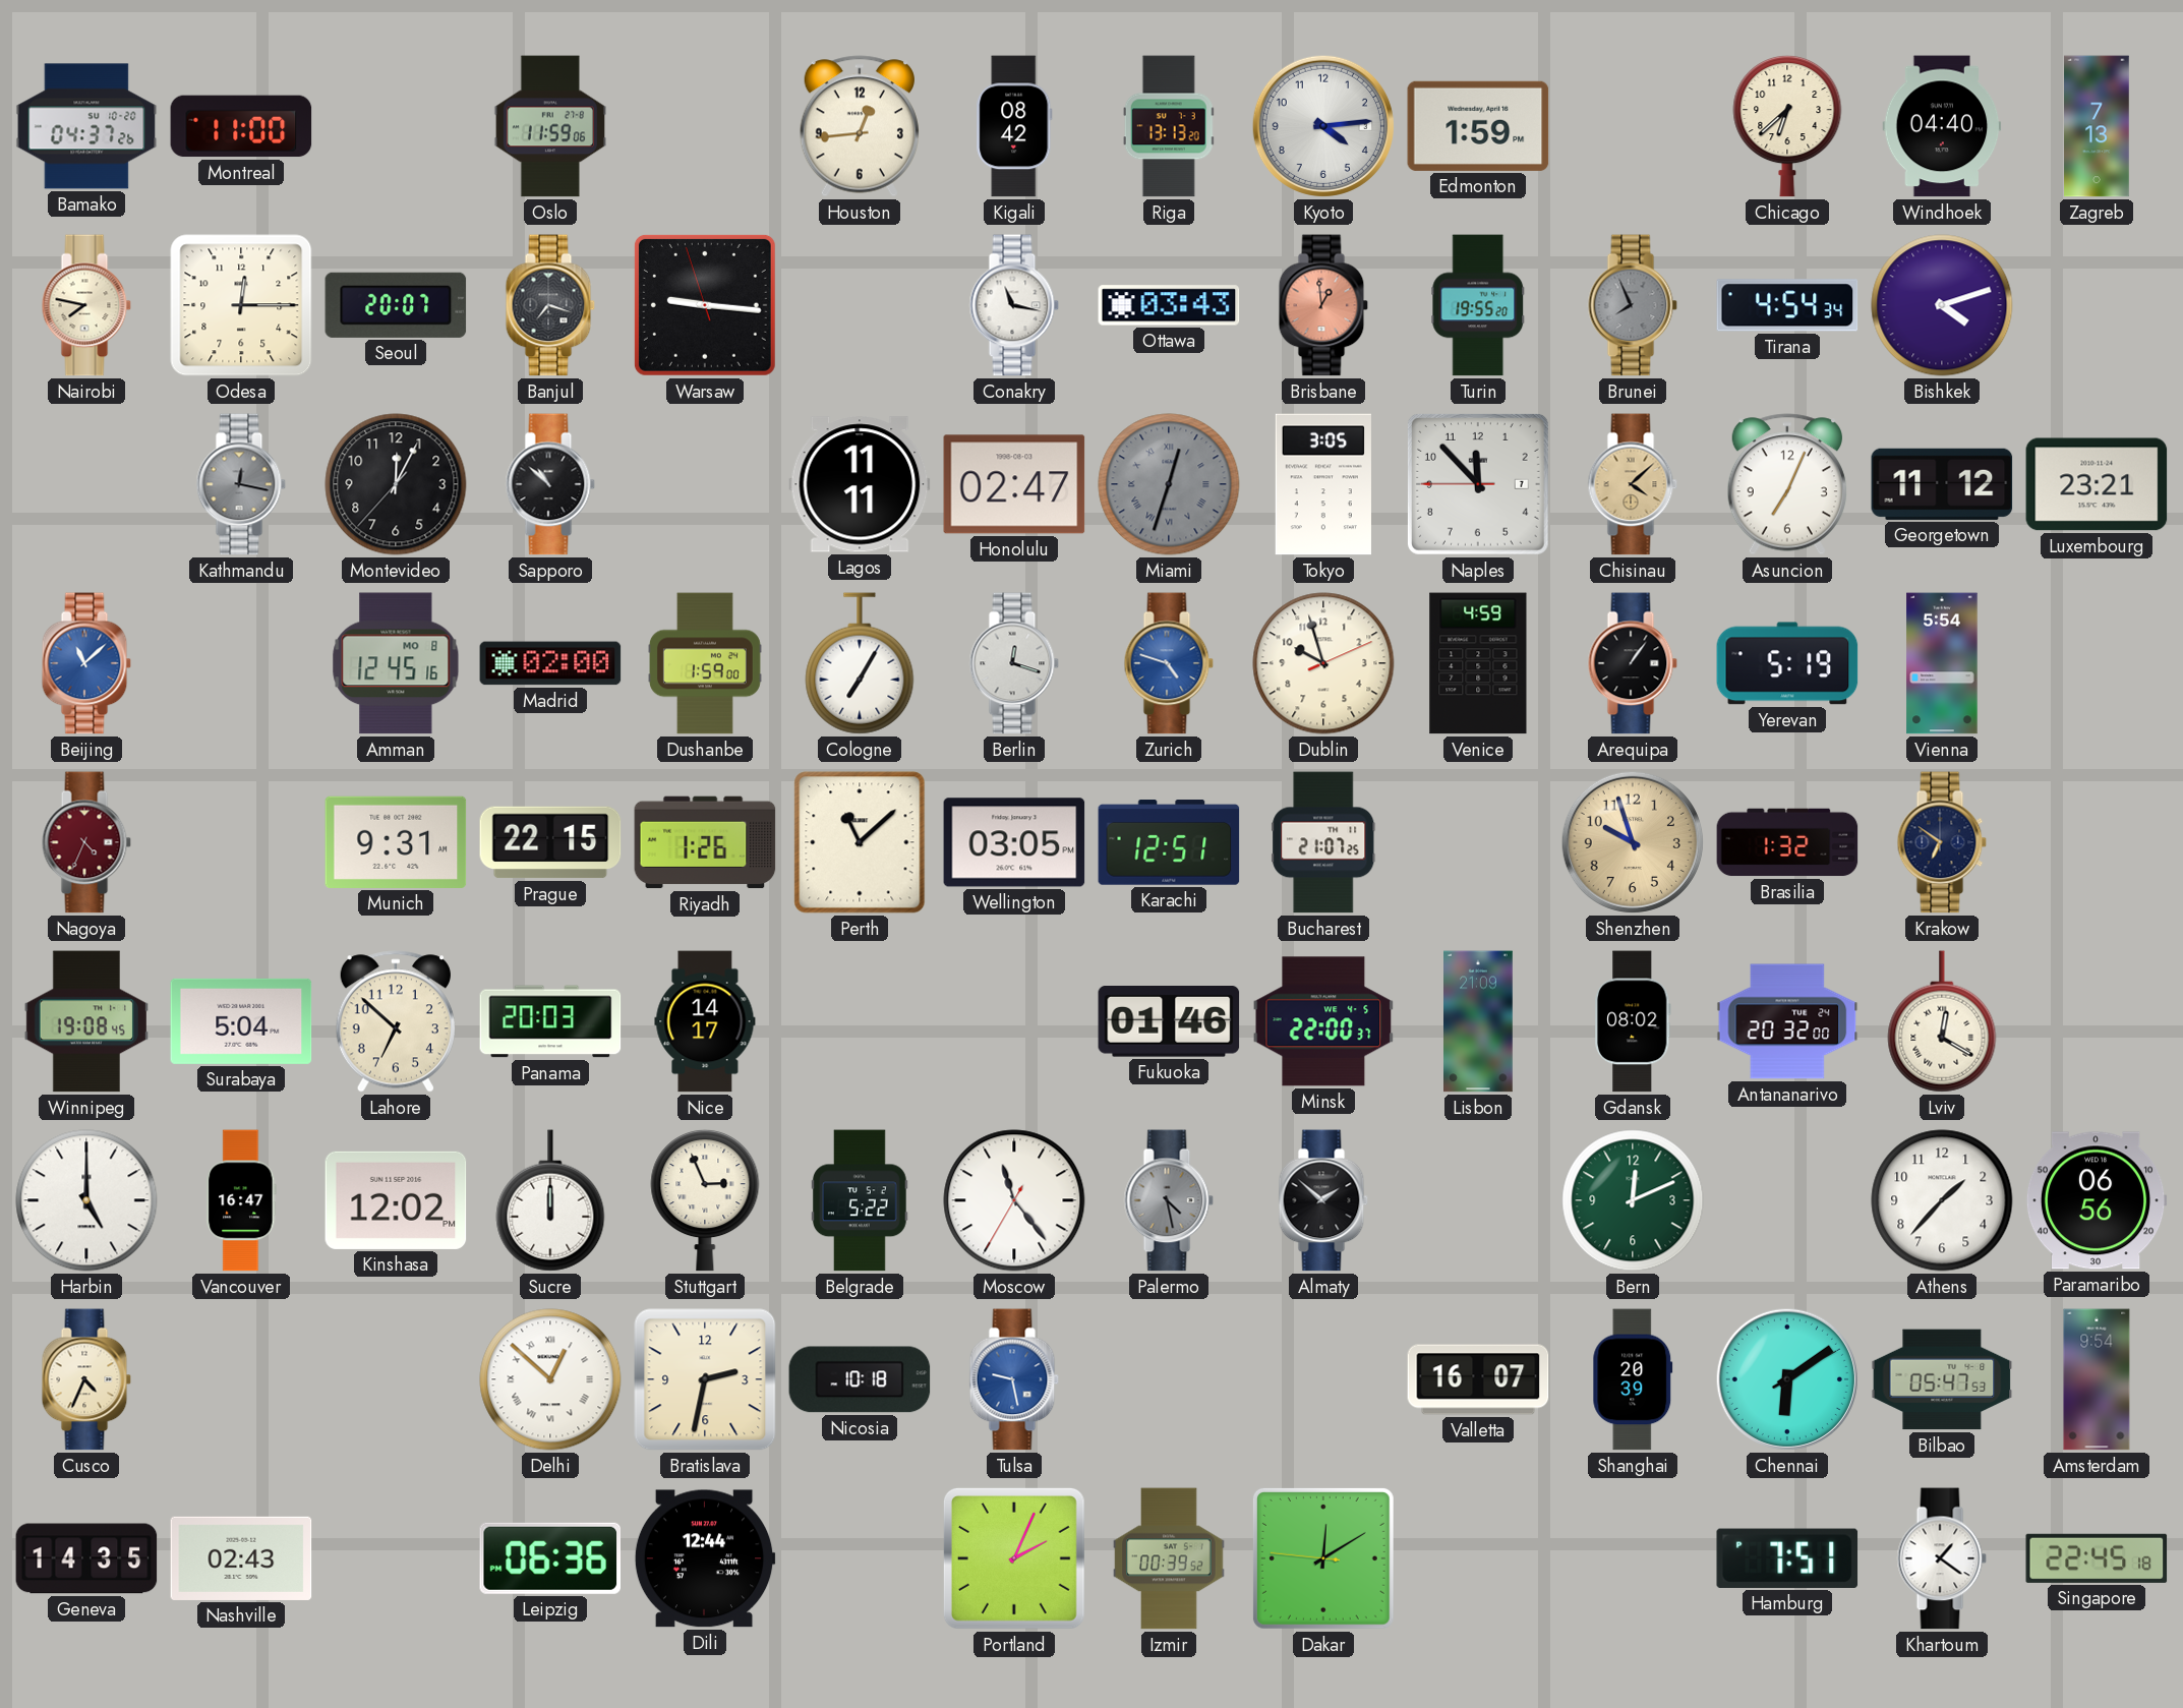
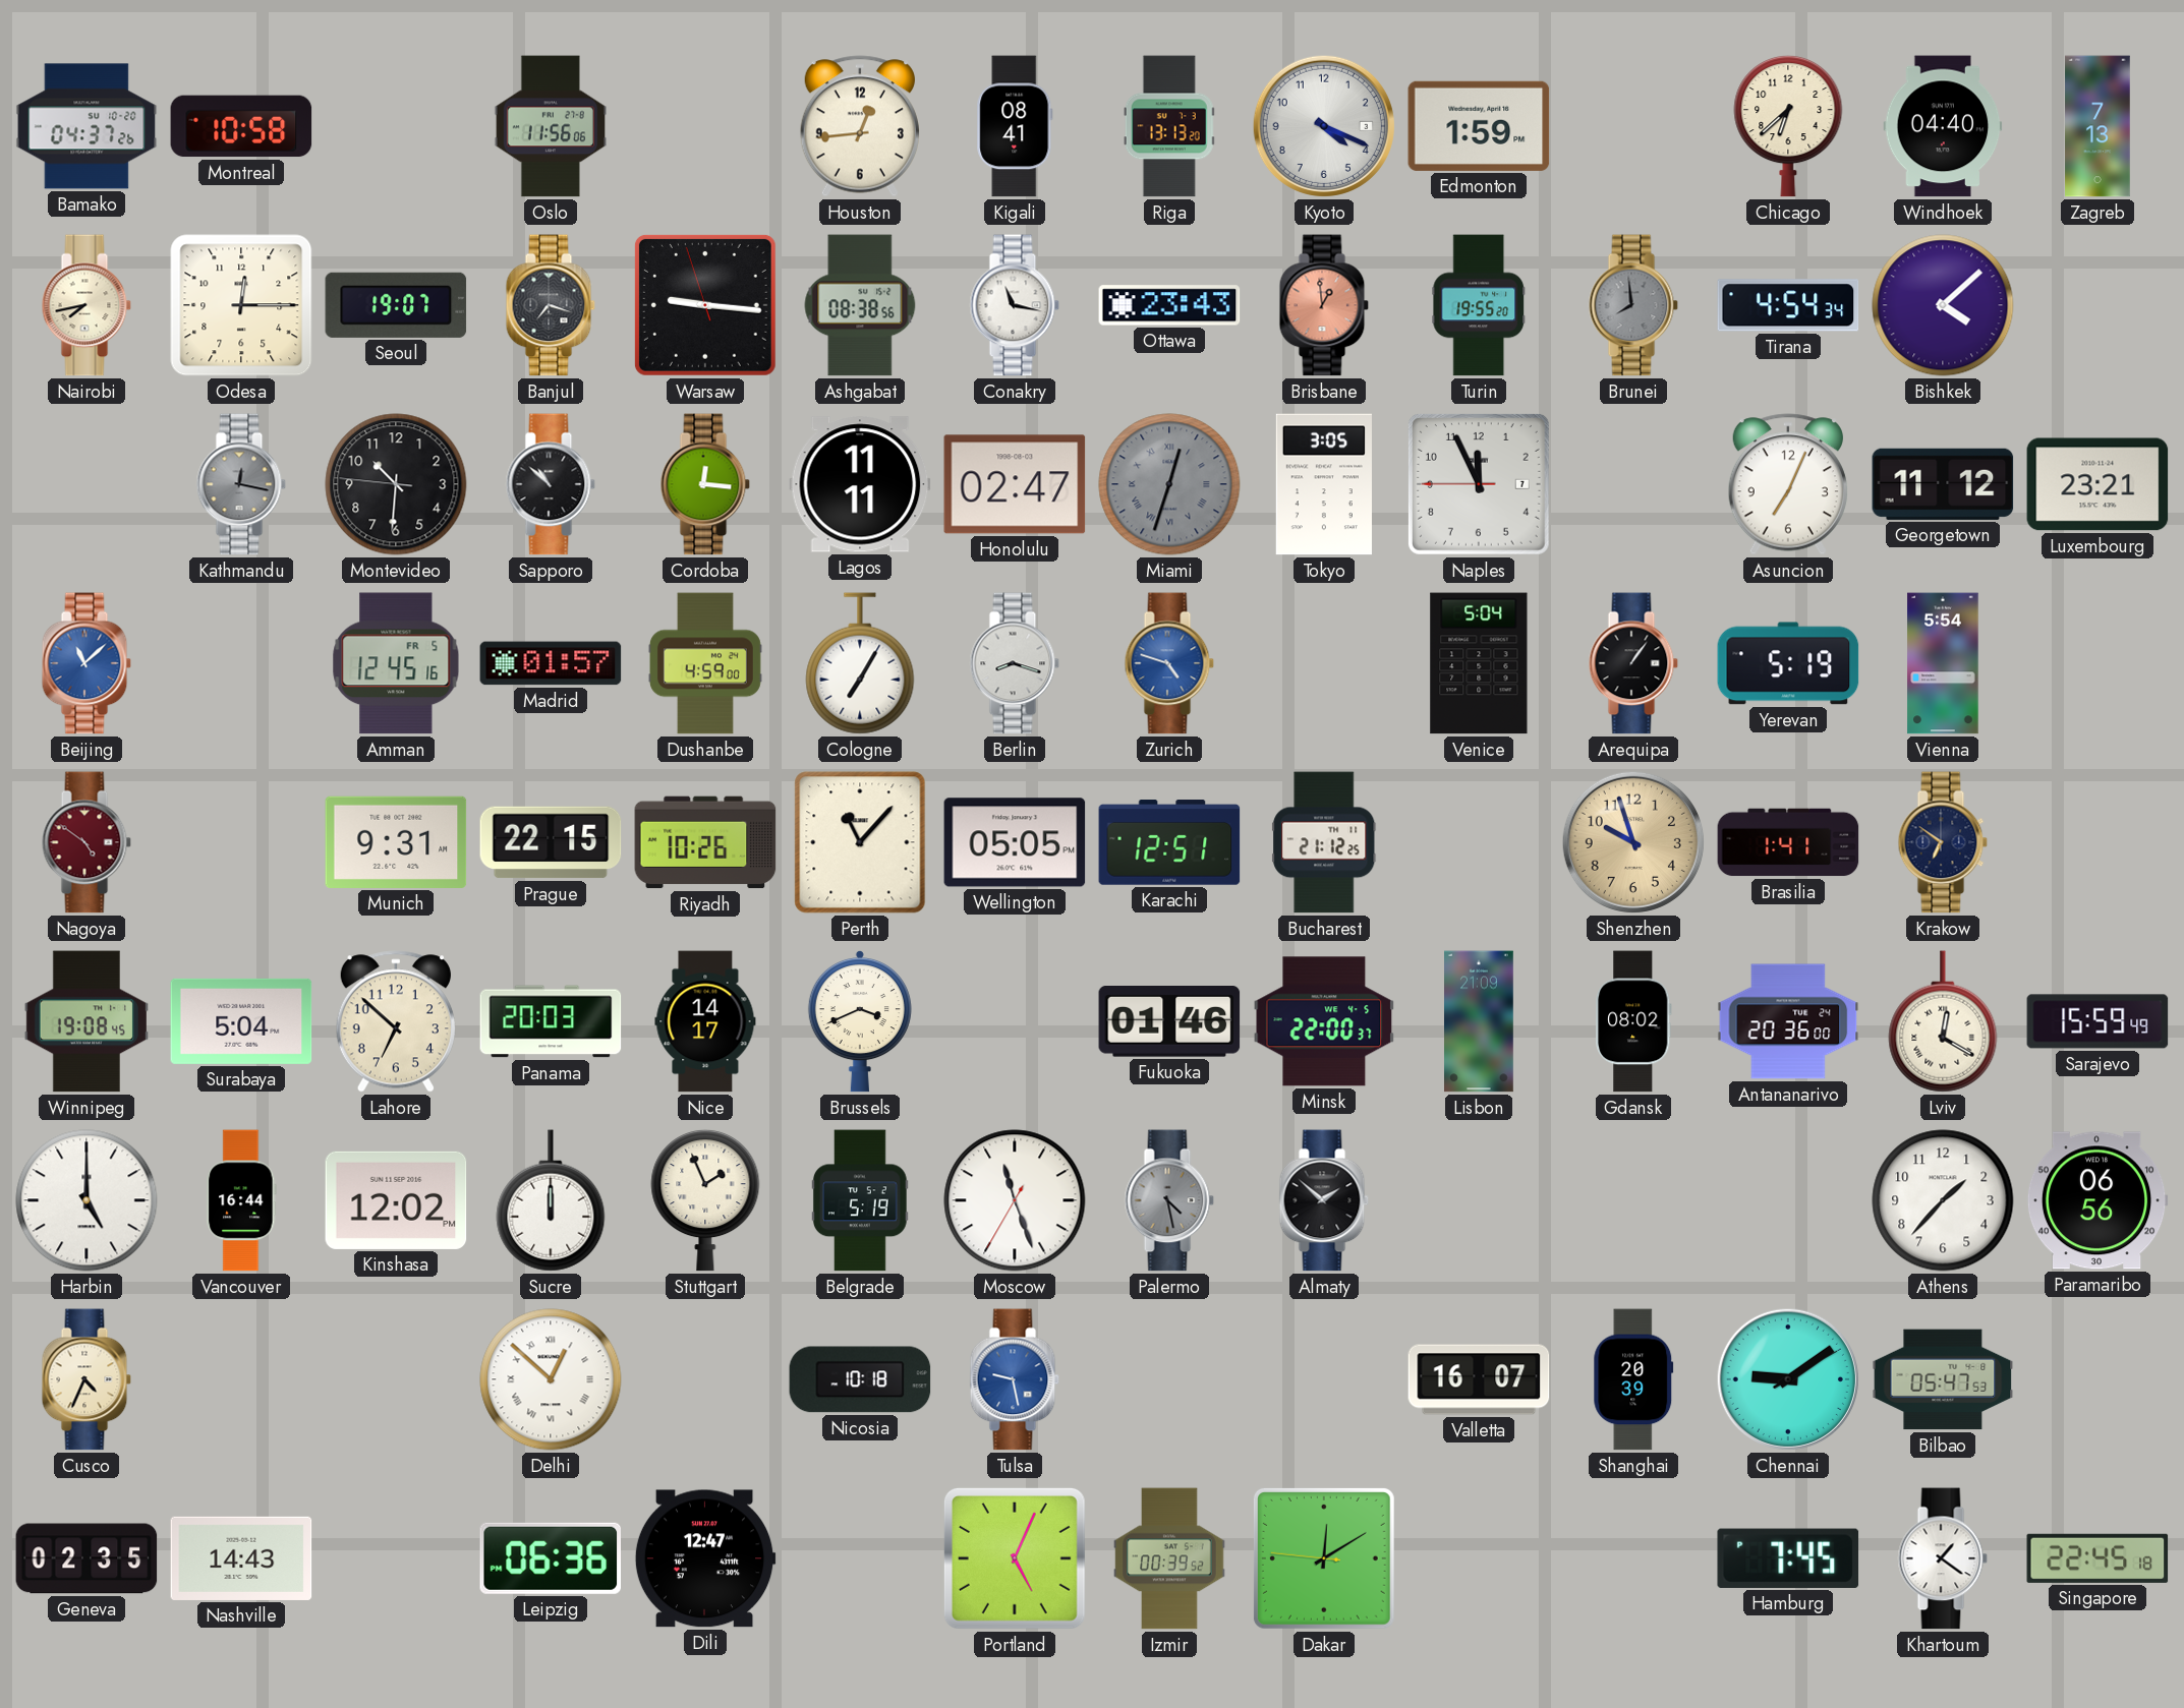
Montreal: 11:00 -> 10:58
Oslo: 11:59 -> 11:56
Kigali: 08:42 -> 08:41
Kyoto: 4:14 -> 4:19
Nairobi: 7:47 -> 7:43
Seoul: 20:07 -> 19:07
Ashgabat: none -> 08:38
Ottawa: 03:43 -> 23:43
Brunei: 7:56 -> 7:59
Bishkek: 4:12 -> 4:08
Montevideo: 12:04 -> 10:30
Cordoba: none -> 12:16
Naples: 11:52 -> 11:55
Chisinau: 4:08 -> none
Amman date: MO 8 -> FR 5
Madrid: 02:00 -> 01:57
Dushanbe: 1:59 -> 4:59
Berlin: 12:18 -> 8:18
Dublin: 9:57 -> none
Venice: 4:59 -> 5:04
Nagoya: 4:34 -> 4:51
Riyadh: 1:26 -> 10:26
Perth: 11:08 -> 11:07
Wellington: 03:05 -> 05:05
Bucharest: 21:07 -> 21:12
Brasilia: 1:32 -> 1:41
Brussels: none -> 3:41
Antananarivo: 20:32 -> 20:36
Sarajevo: none -> 15:59
Vancouver: 16:47 -> 16:44
Stuttgart: 2:56 -> 1:56
Belgrade: 5:22 -> 5:19
Moscow: 11:23 -> 11:26
Bern: 12:11 -> none
Bratislava: 2:32 -> none
Chennai: 6:09 -> 9:09
Amsterdam: 9:54 -> none
Geneva: 14:35 -> 02:35
Nashville: 02:43 -> 14:43
Dili: 12:44 -> 12:47
Portland: 2:04 -> 5:04
Hamburg: 7:51 -> 7:45
